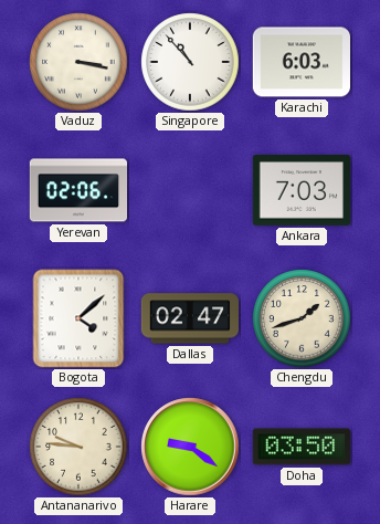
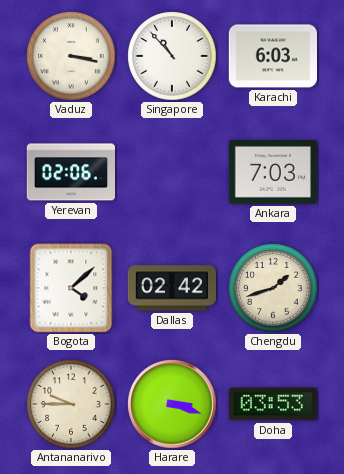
Dallas: 02:47 -> 02:42
Antananarivo: 9:46 -> 9:45
Harare: 9:21 -> 3:18
Doha: 03:50 -> 03:53
